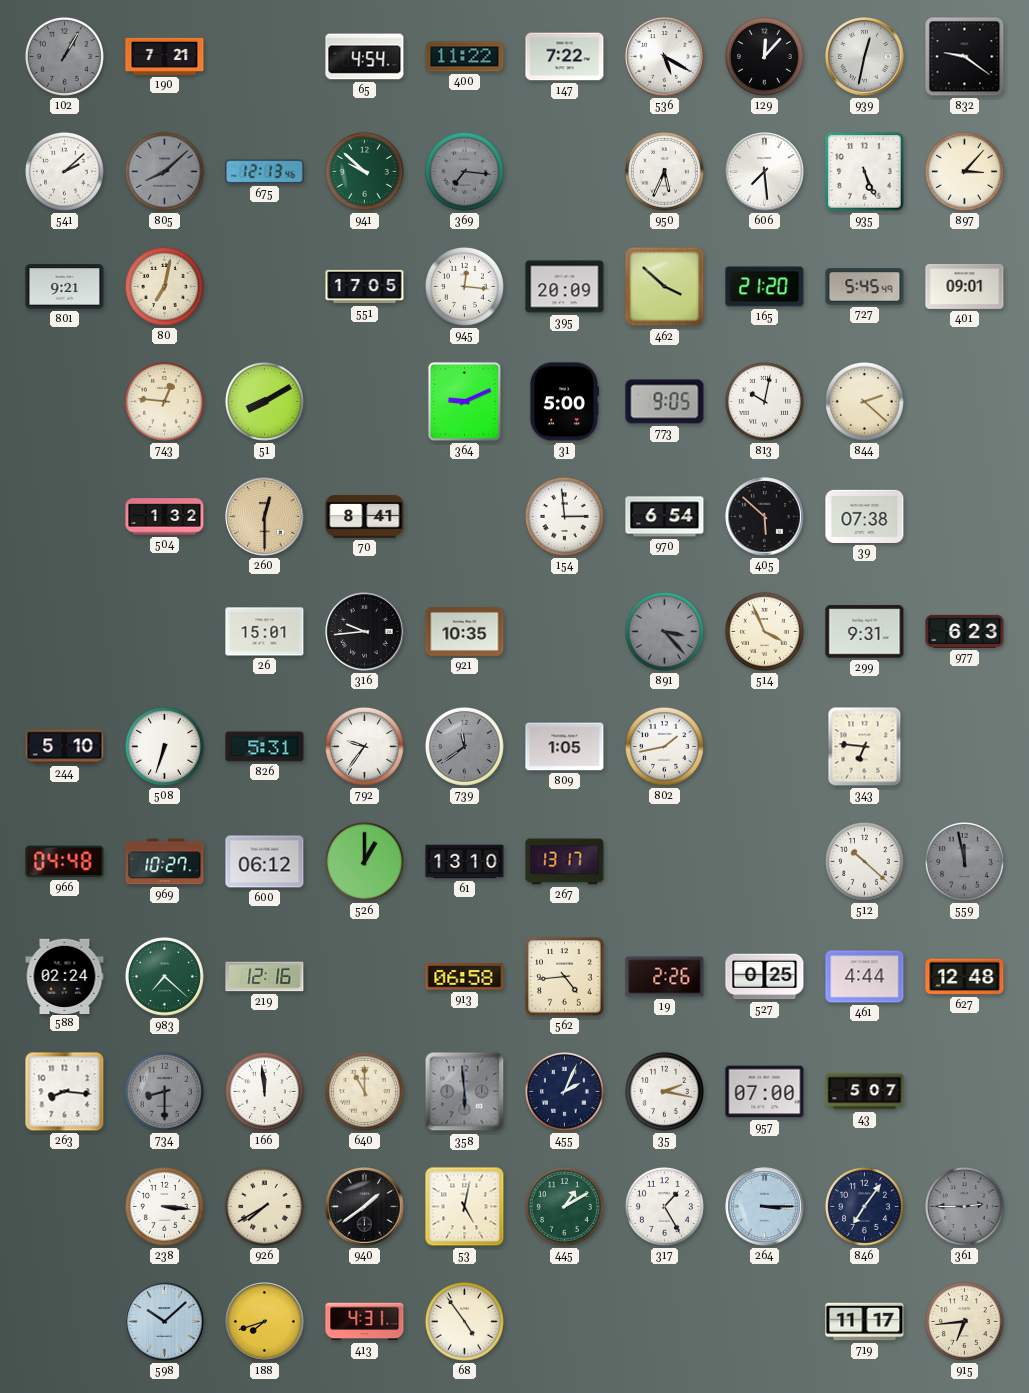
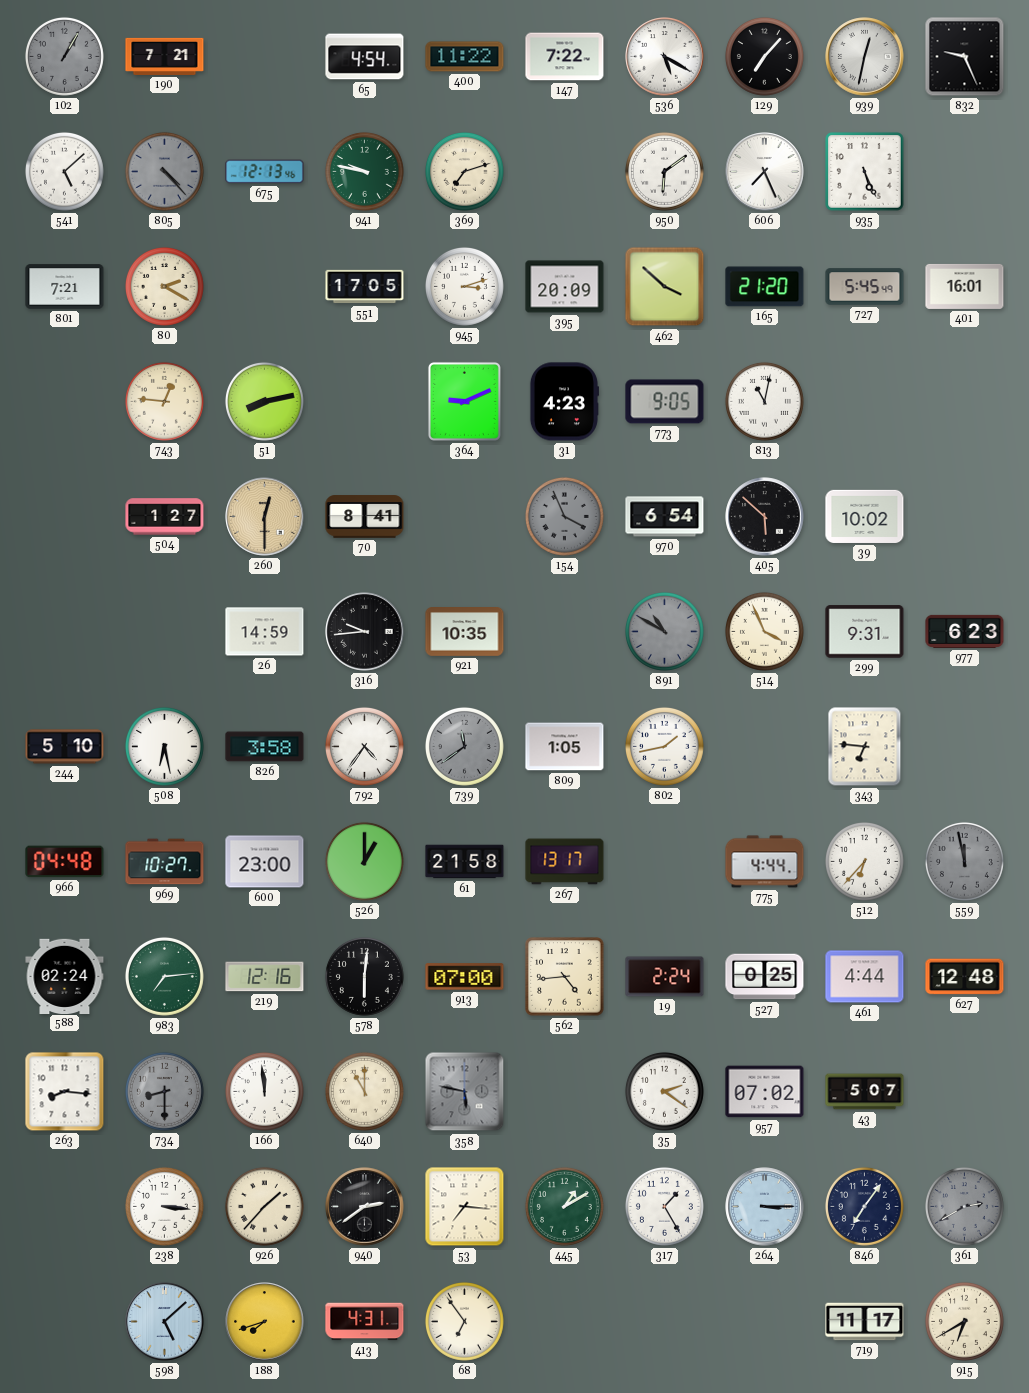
129: 12:07 -> 7:07
832: 9:21 -> 9:26
541: 2:08 -> 5:08
805: 8:08 -> 4:23
941: 9:52 -> 9:47
369: 7:16 -> 7:12
369 dial: grey -> cream
950: 5:34 -> 6:09
606: 7:29 -> 7:26
897: 3:07 -> none
801: 9:21 -> 7:21
80: 7:02 -> 2:20
945: 12:16 -> 3:12
401: 09:01 -> 16:01
51: 8:10 -> 8:13
31: 5:00 -> 4:23
813: 10:02 -> 11:02
844: 2:22 -> none
504: 1:32 -> 1:27
154: 2:59 -> 3:56
154 dial: white -> grey
39: 07:38 -> 10:02
26: 15:01 -> 14:59
891: 3:23 -> 10:50
508: 6:33 -> 6:28
826: 5:31 -> 3:58
792: 9:36 -> 4:36
600: 06:12 -> 23:00
61: 13:10 -> 21:58
775: none -> 4:44
512: 10:22 -> 6:37
983: 7:22 -> 7:14
578: none -> 6:01
913: 06:58 -> 07:00
19: 2:26 -> 2:24
358: 5:59 -> 5:47
455: 2:04 -> none
35: 2:17 -> 2:21
957: 07:00 -> 07:02
926: 7:40 -> 1:37
940: 1:39 -> 2:39
53: 5:02 -> 7:16
361: 2:45 -> 2:40
598: 10:08 -> 5:08
68: 4:54 -> 6:54
915: 6:44 -> 6:40
